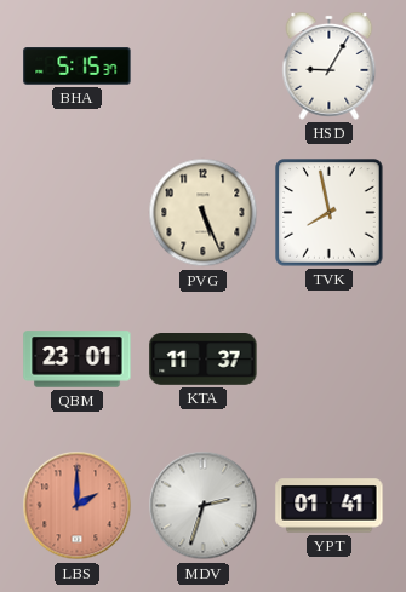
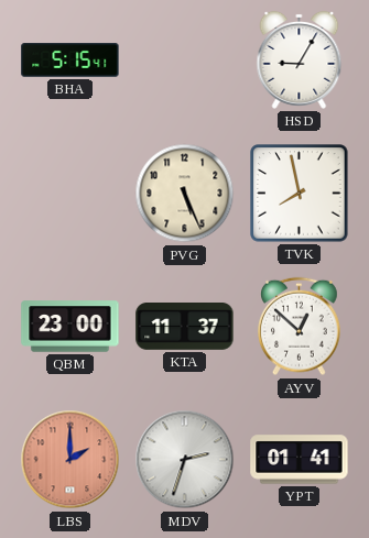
BHA: 5:15:37 -> 5:15:41
QBM: 23:01 -> 23:00
AYV: none -> 12:52
